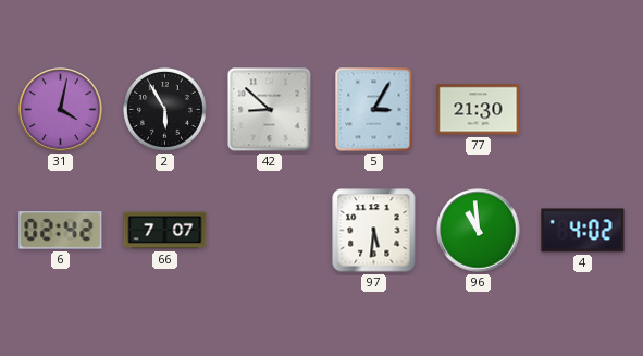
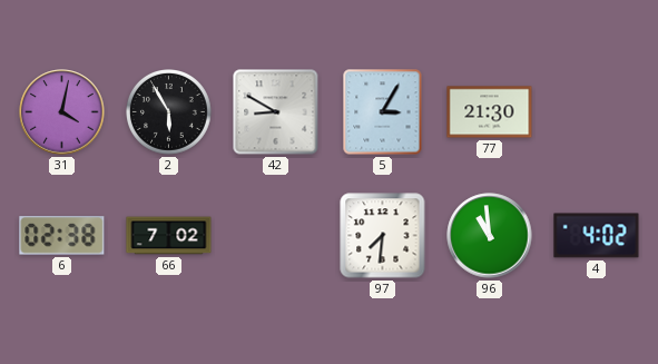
42: 8:52 -> 8:50
6: 02:42 -> 02:38
66: 7:07 -> 7:02
97: 5:31 -> 7:31
